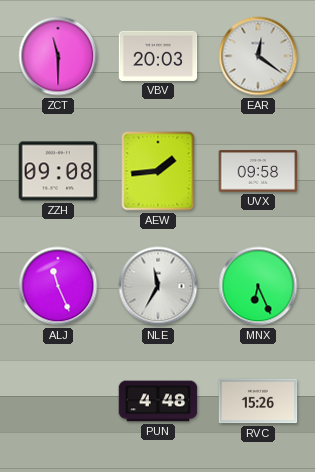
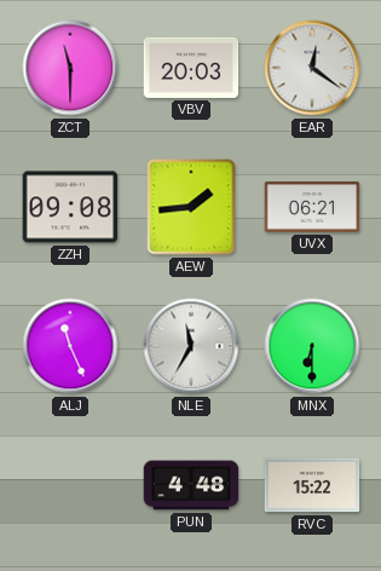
UVX: 09:58 -> 06:21
MNX: 6:26 -> 6:30
RVC: 15:26 -> 15:22
